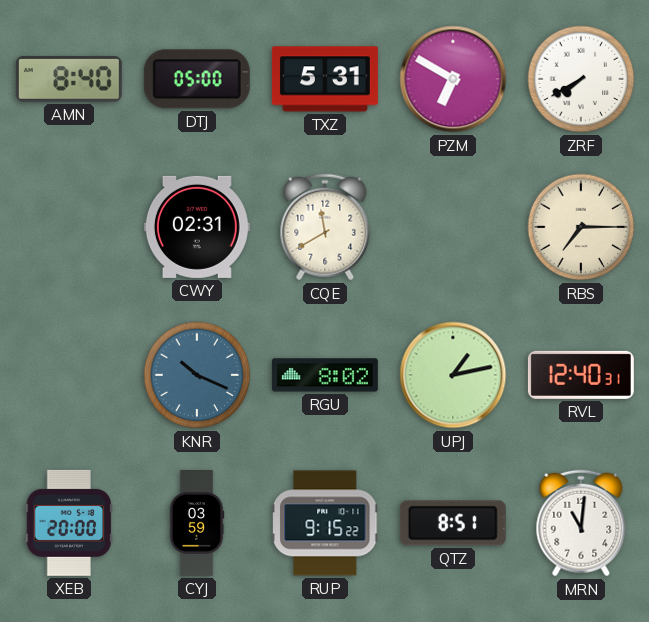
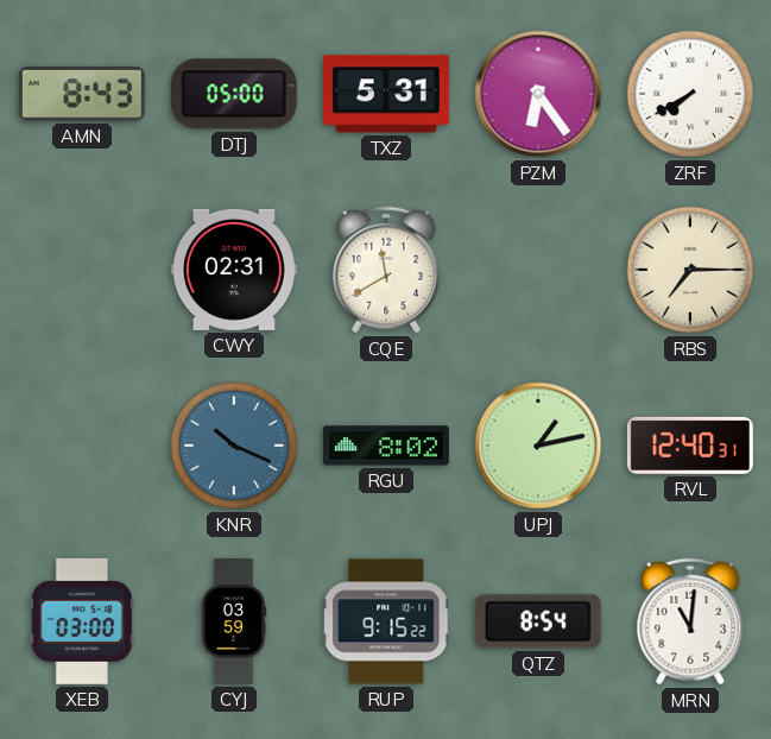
AMN: 8:40 -> 8:43
PZM: 6:50 -> 6:24
XEB: 20:00 -> 03:00
QTZ: 8:51 -> 8:54
